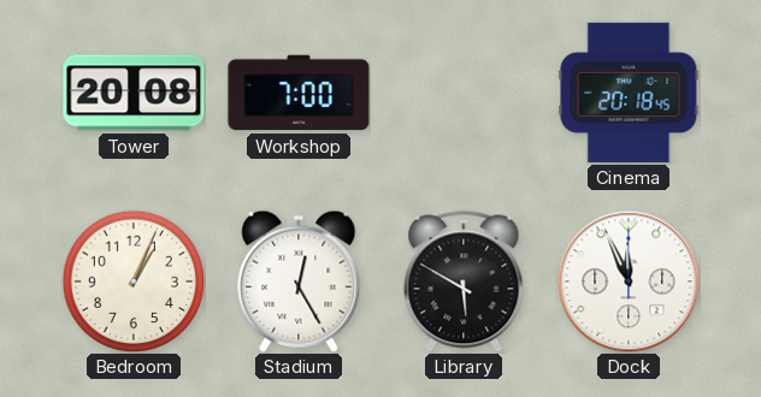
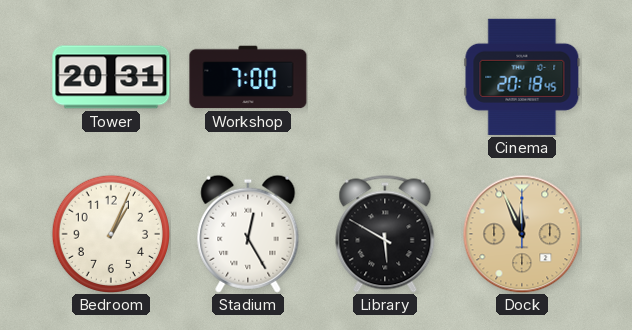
Tower: 20:08 -> 20:31
Dock dial: white -> champagne
